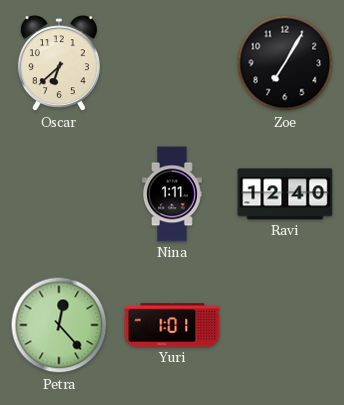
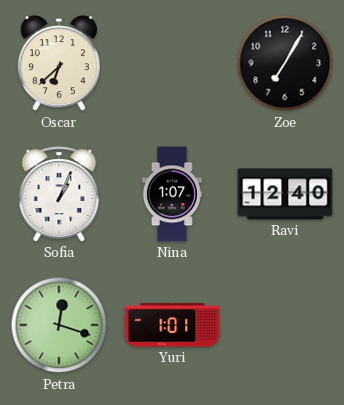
Sofia: none -> 1:04
Nina: 1:11 -> 1:07
Petra: 12:23 -> 12:18
